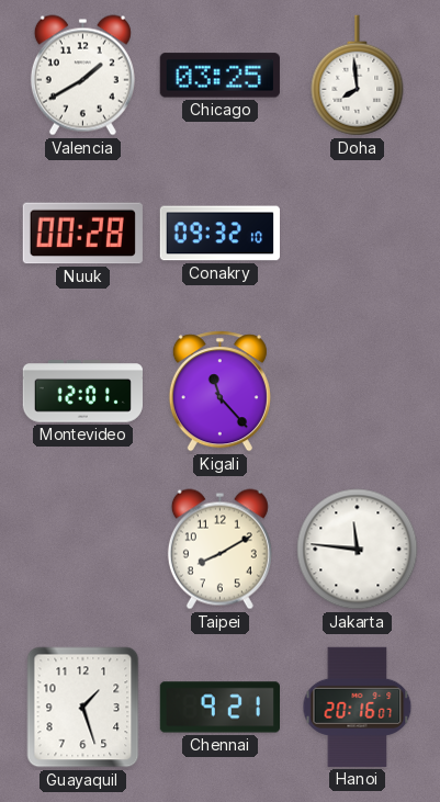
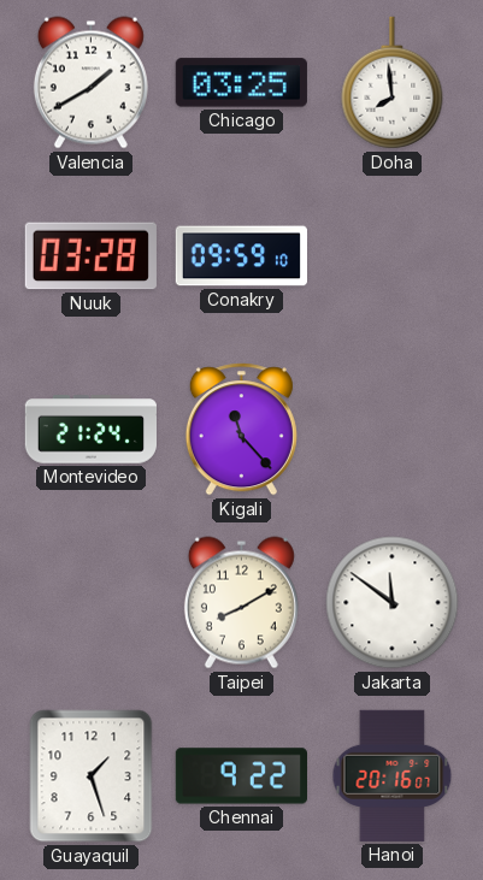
Nuuk: 00:28 -> 03:28
Conakry: 09:32 -> 09:59
Montevideo: 12:01 -> 21:24
Jakarta: 11:46 -> 11:51
Chennai: 9:21 -> 9:22
